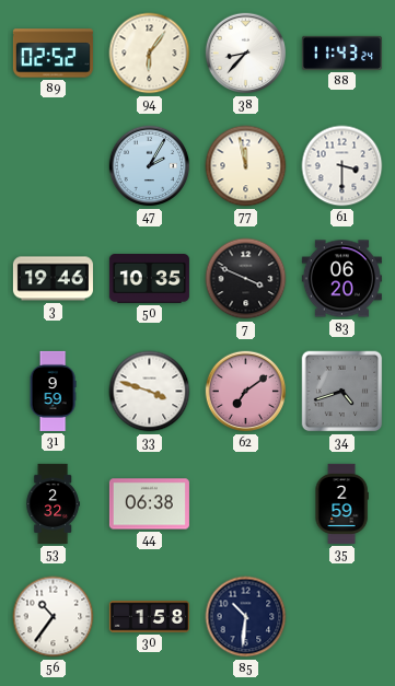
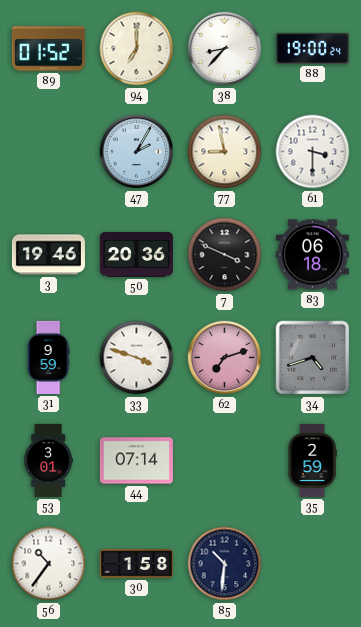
89: 02:52 -> 01:52
94: 6:06 -> 7:00
88: 11:43 -> 19:00
77: 11:58 -> 8:58
50: 10:35 -> 20:36
83: 06:20 -> 06:18
62: 7:09 -> 7:12
53: 2:32 -> 3:01
44: 06:38 -> 07:14
